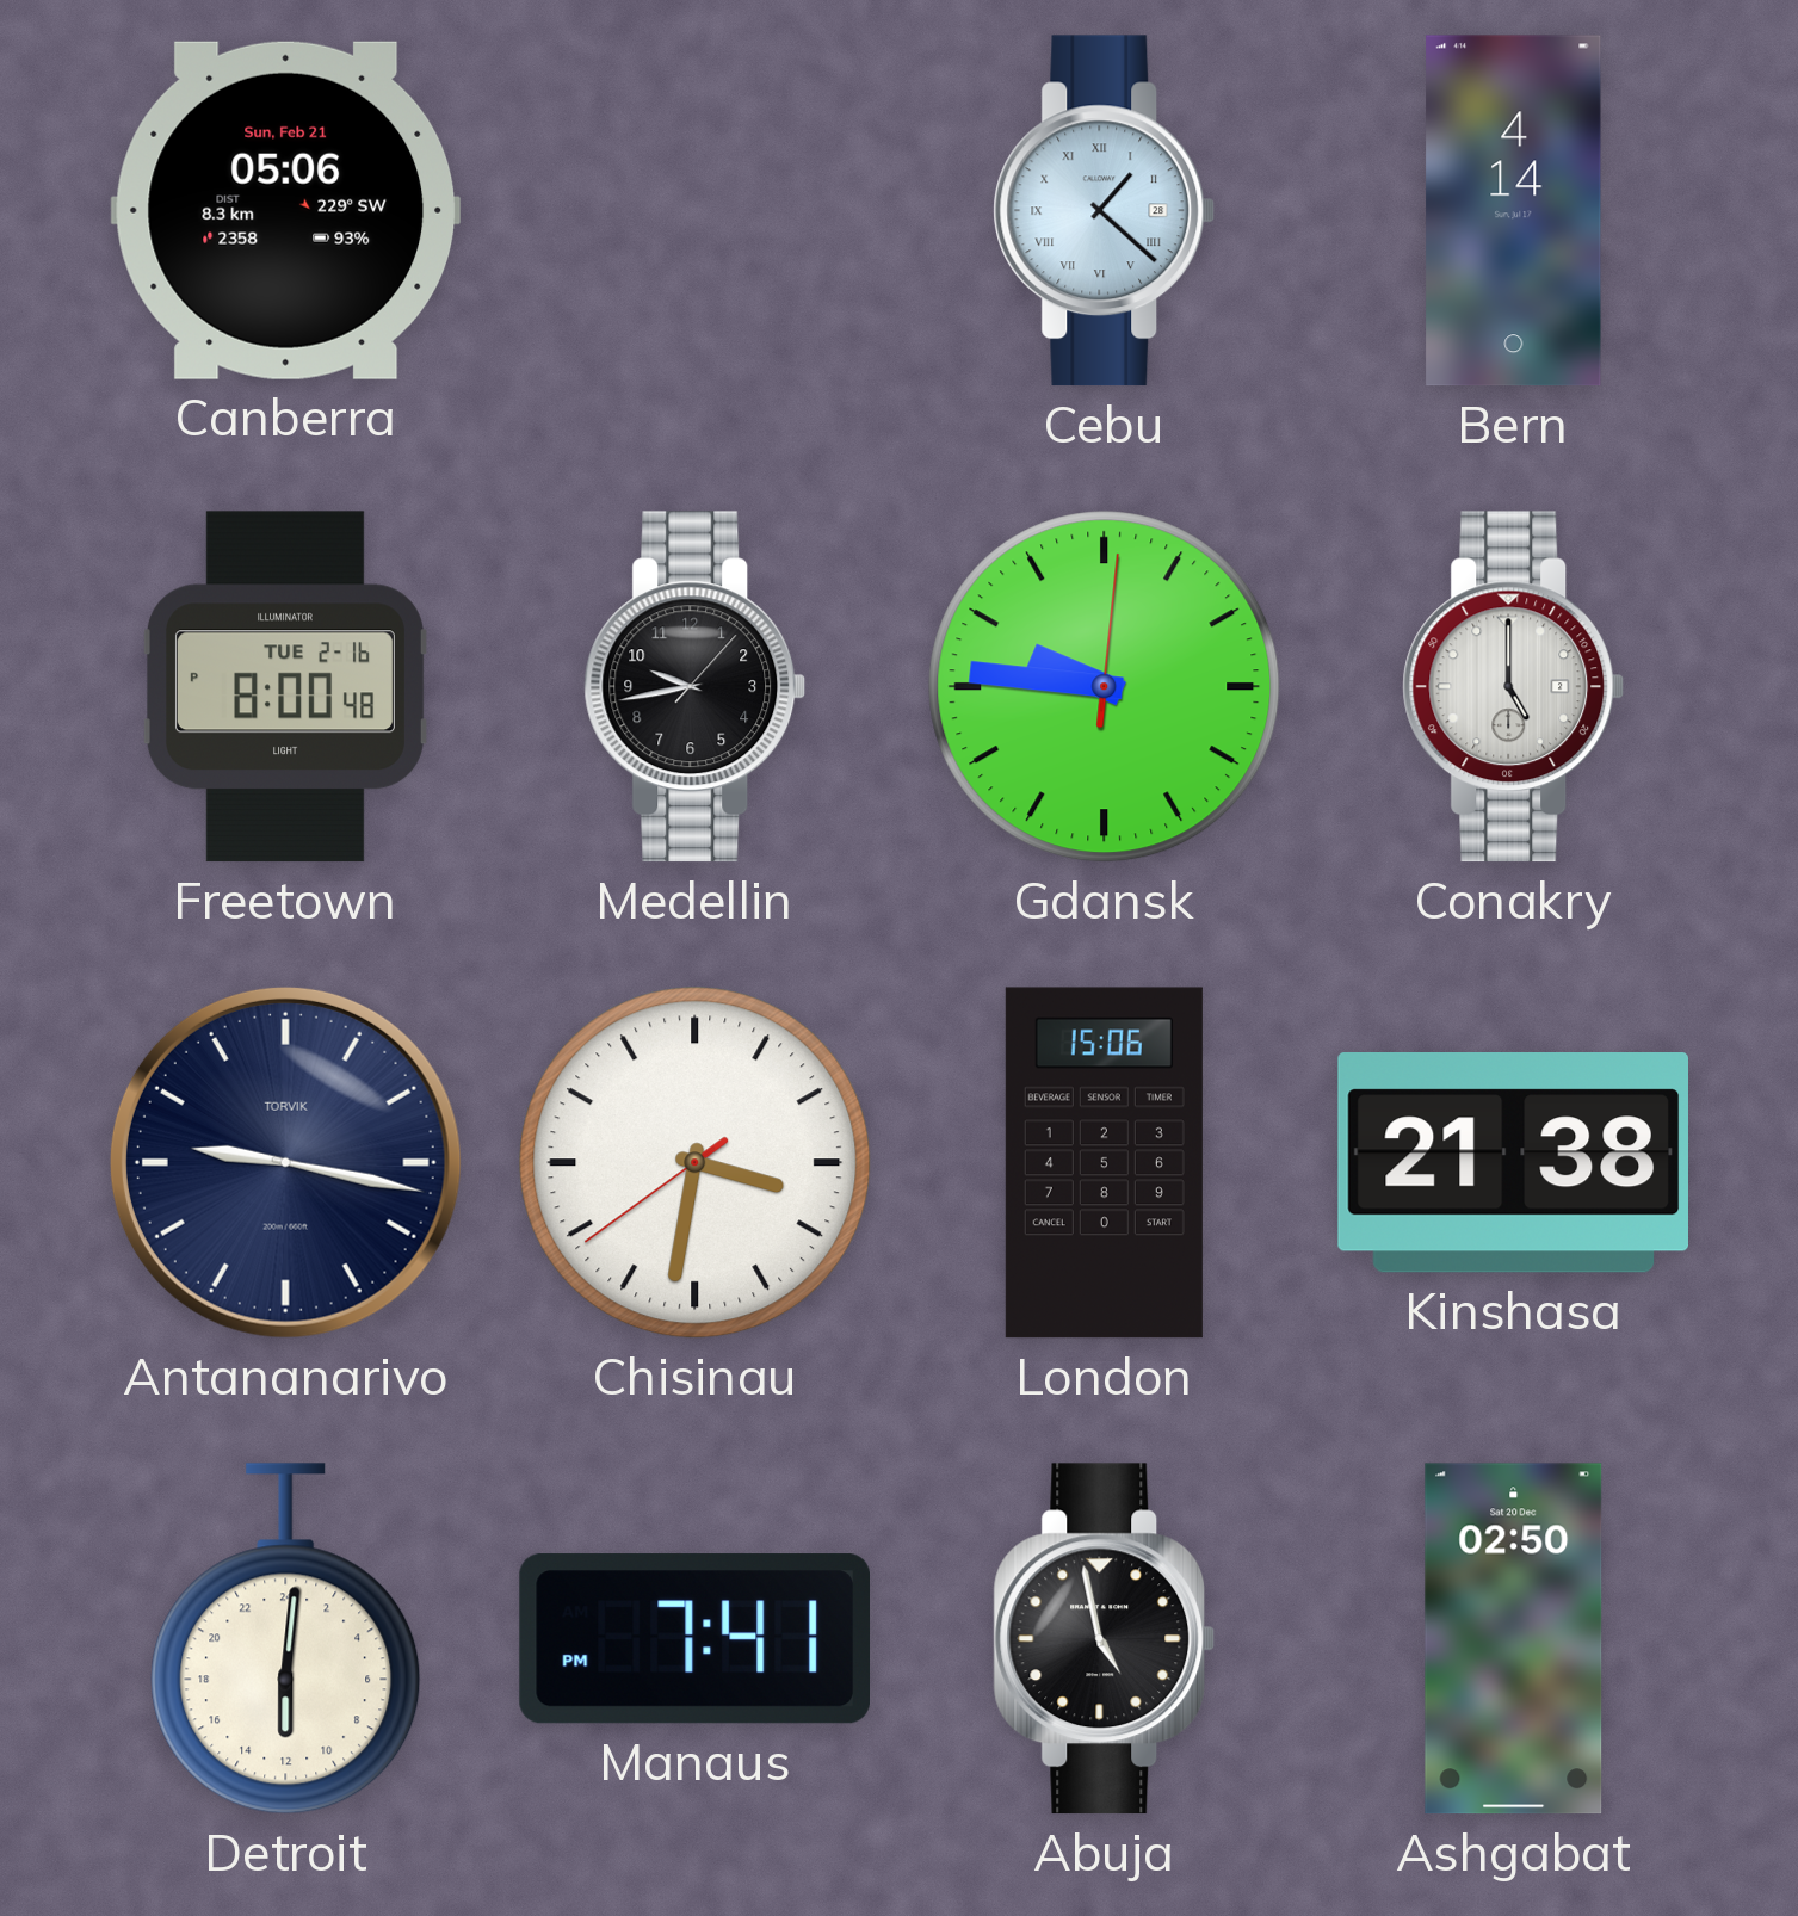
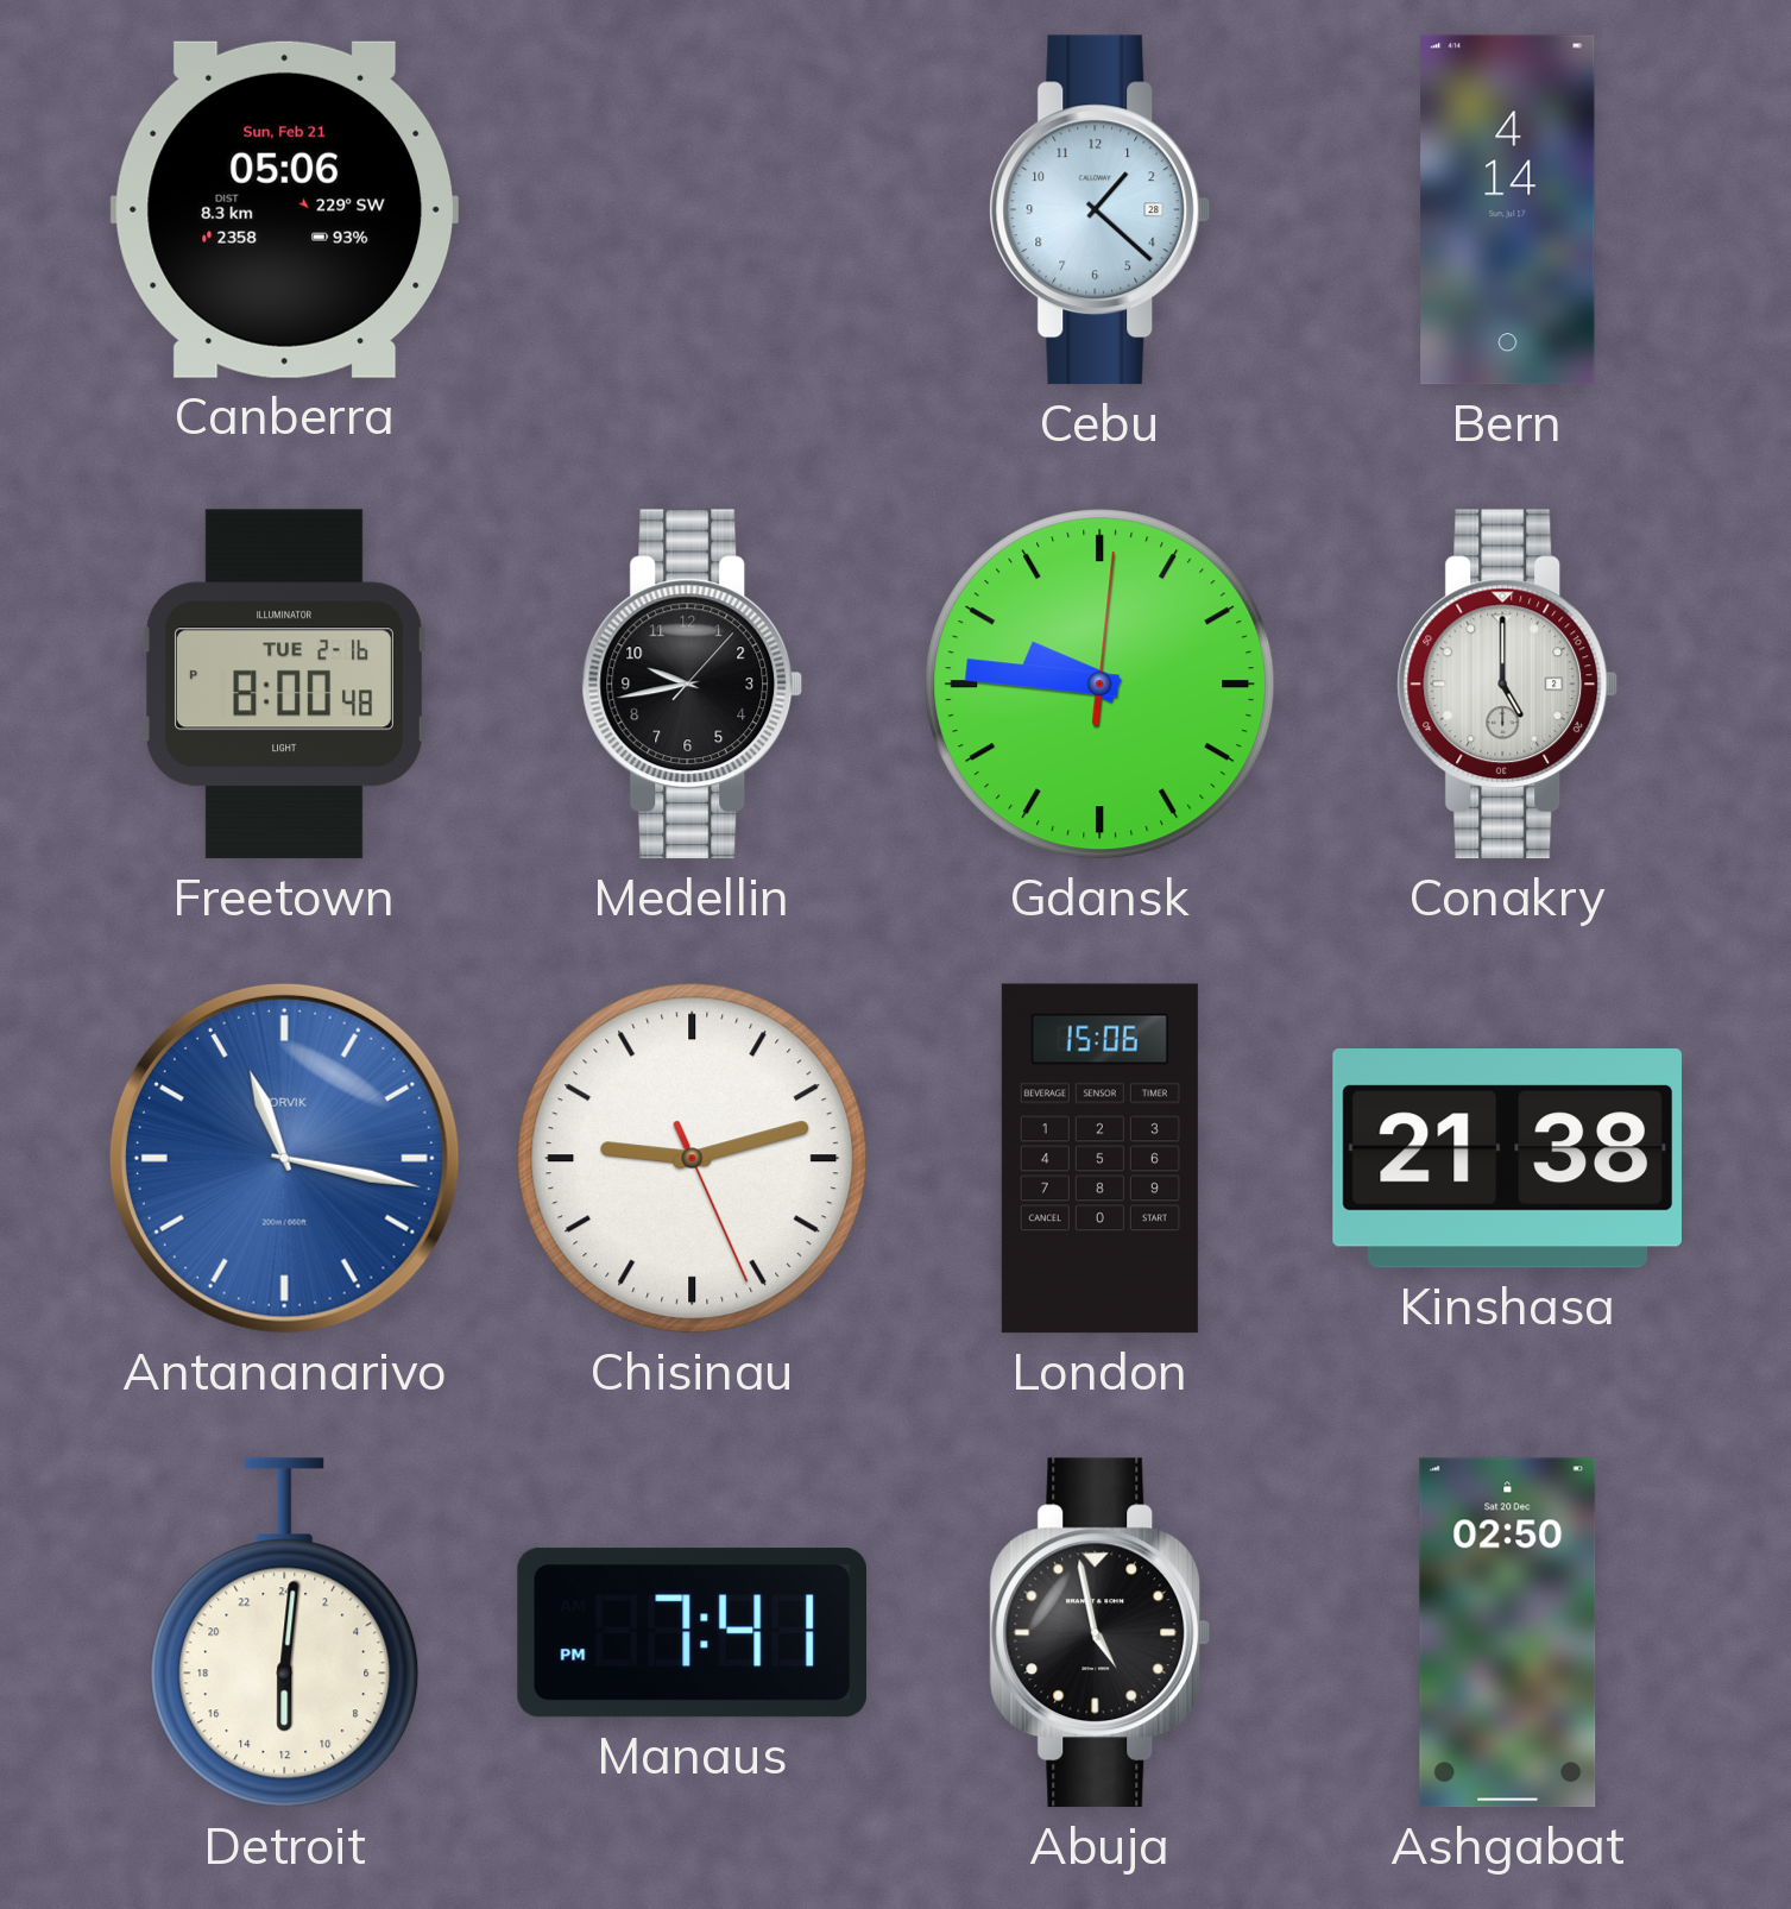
Cebu numerals: Roman -> Arabic
Antananarivo: 9:17 -> 11:17
Antananarivo dial: navy -> blue
Chisinau: 3:31 -> 9:12
